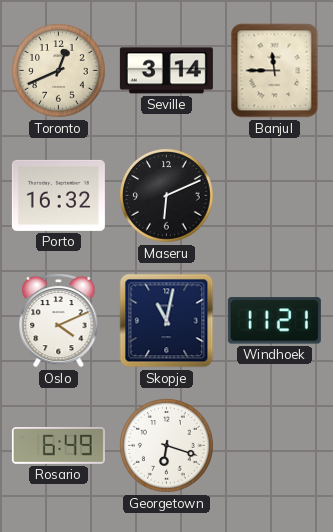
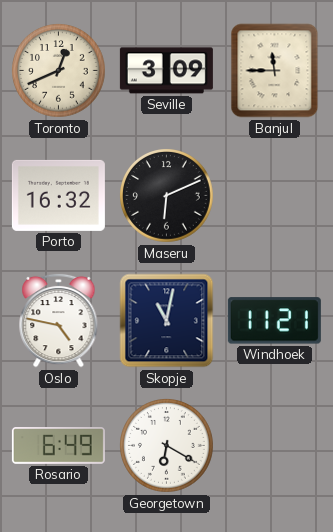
Seville: 3:14 -> 3:09
Oslo: 4:11 -> 4:47
Georgetown: 6:18 -> 6:20
